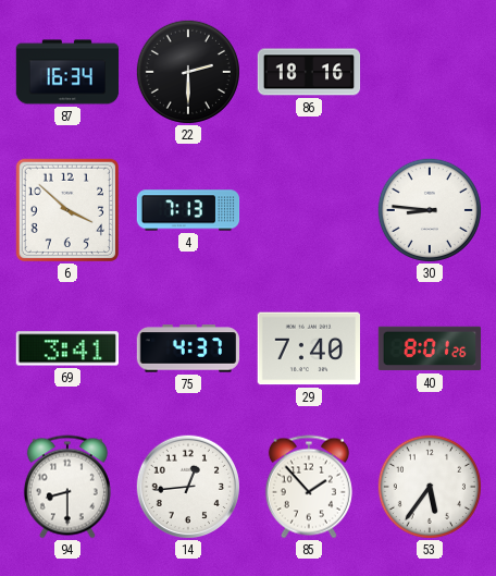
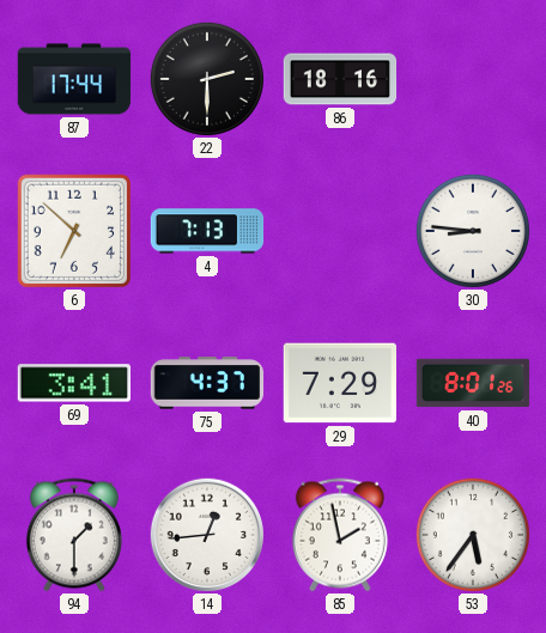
87: 16:34 -> 17:44
6: 3:52 -> 6:52
29: 7:40 -> 7:29
94: 8:30 -> 1:30
85: 1:53 -> 1:58
